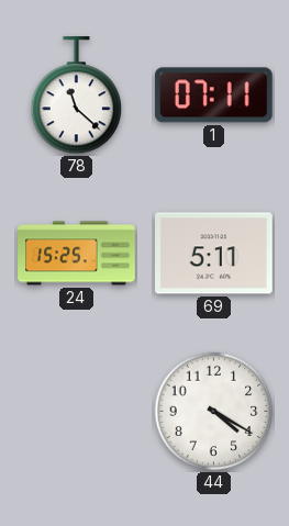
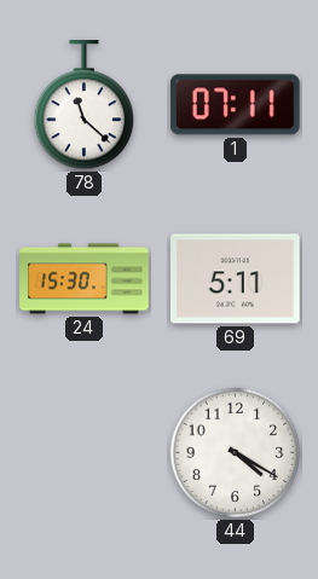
24: 15:25 -> 15:30
